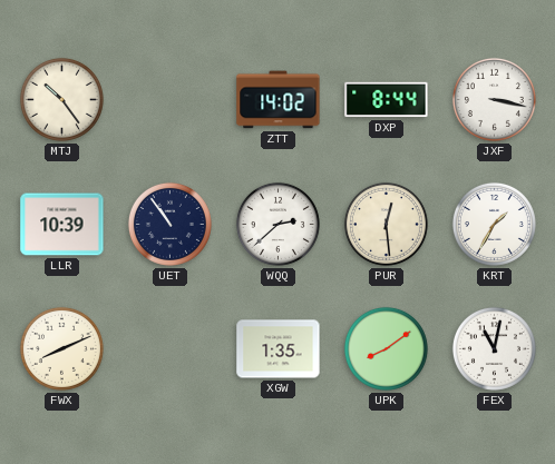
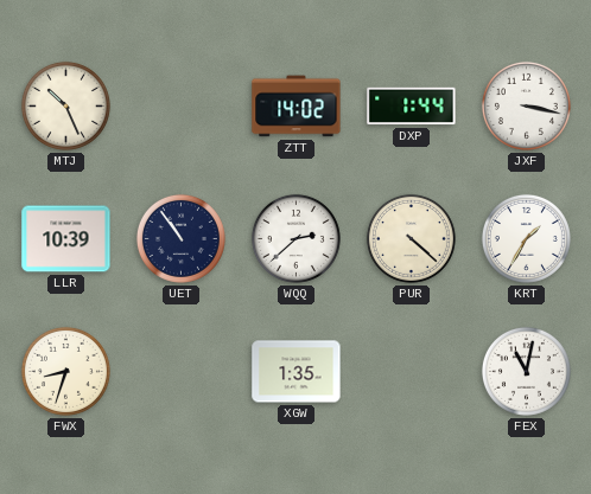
MTJ: 10:24 -> 10:26
DXP: 8:44 -> 1:44
PUR: 12:29 -> 4:22
FWX: 8:11 -> 8:33
UPK: 8:09 -> none
